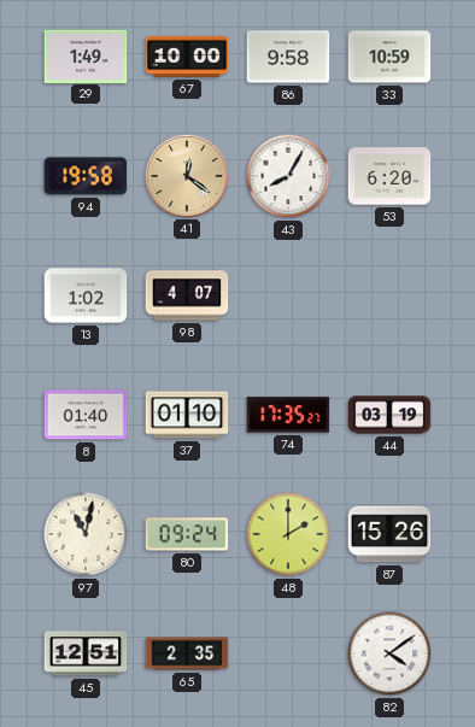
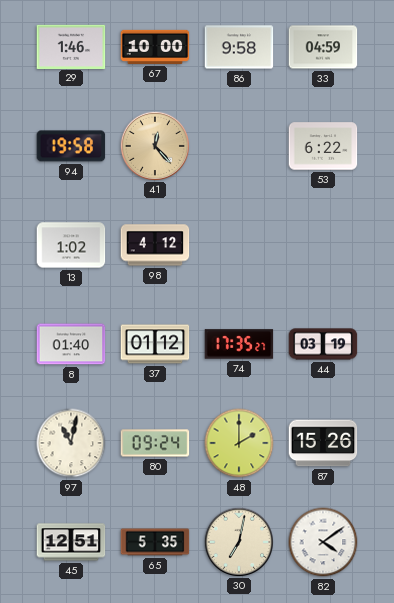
29: 1:49 -> 1:46
33: 10:59 -> 04:59
41: 12:21 -> 12:23
43: 8:05 -> none
53: 6:20 -> 6:22
98: 4:07 -> 4:12
37: 01:10 -> 01:12
65: 2:35 -> 5:35
30: none -> 7:02
